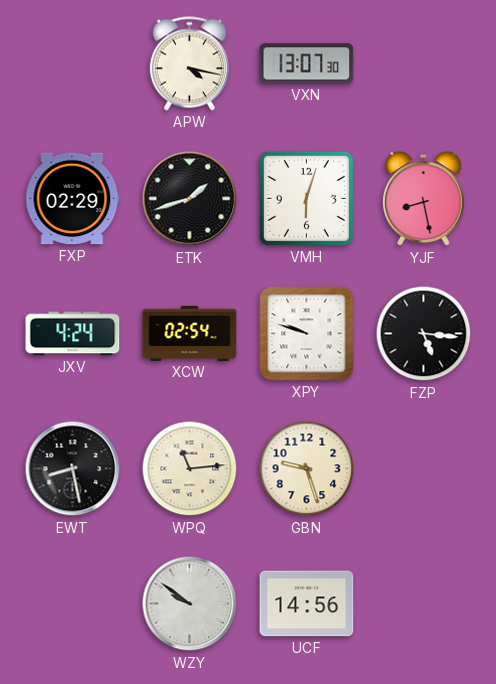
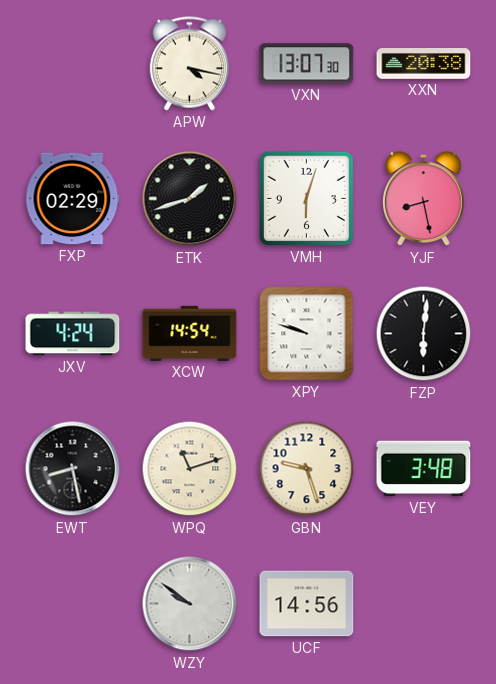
XXN: none -> 20:38
XCW: 02:54 -> 14:54
FZP: 5:16 -> 6:01
WPQ: 11:14 -> 11:12
VEY: none -> 3:48
